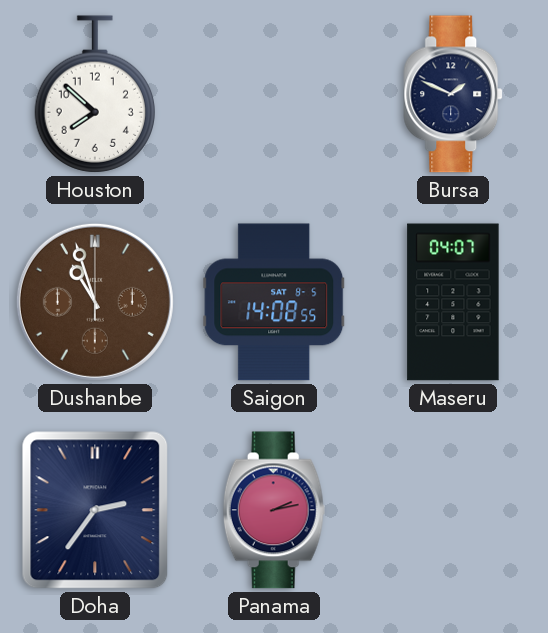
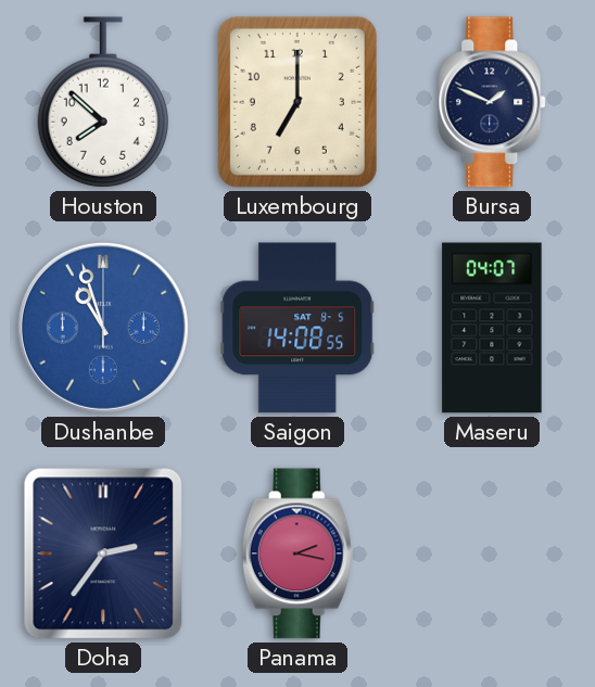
Luxembourg: none -> 7:00
Dushanbe dial: brown -> blue
Panama: 2:13 -> 2:17
